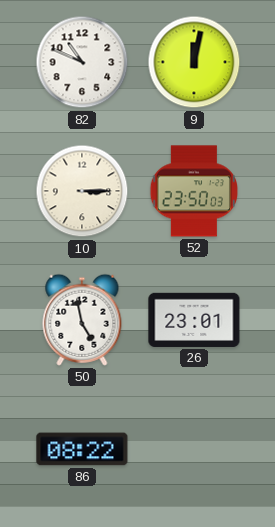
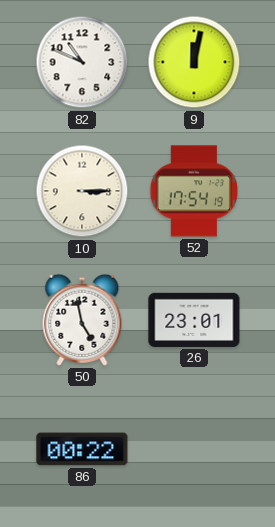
52: 23:50 -> 17:54
86: 08:22 -> 00:22
